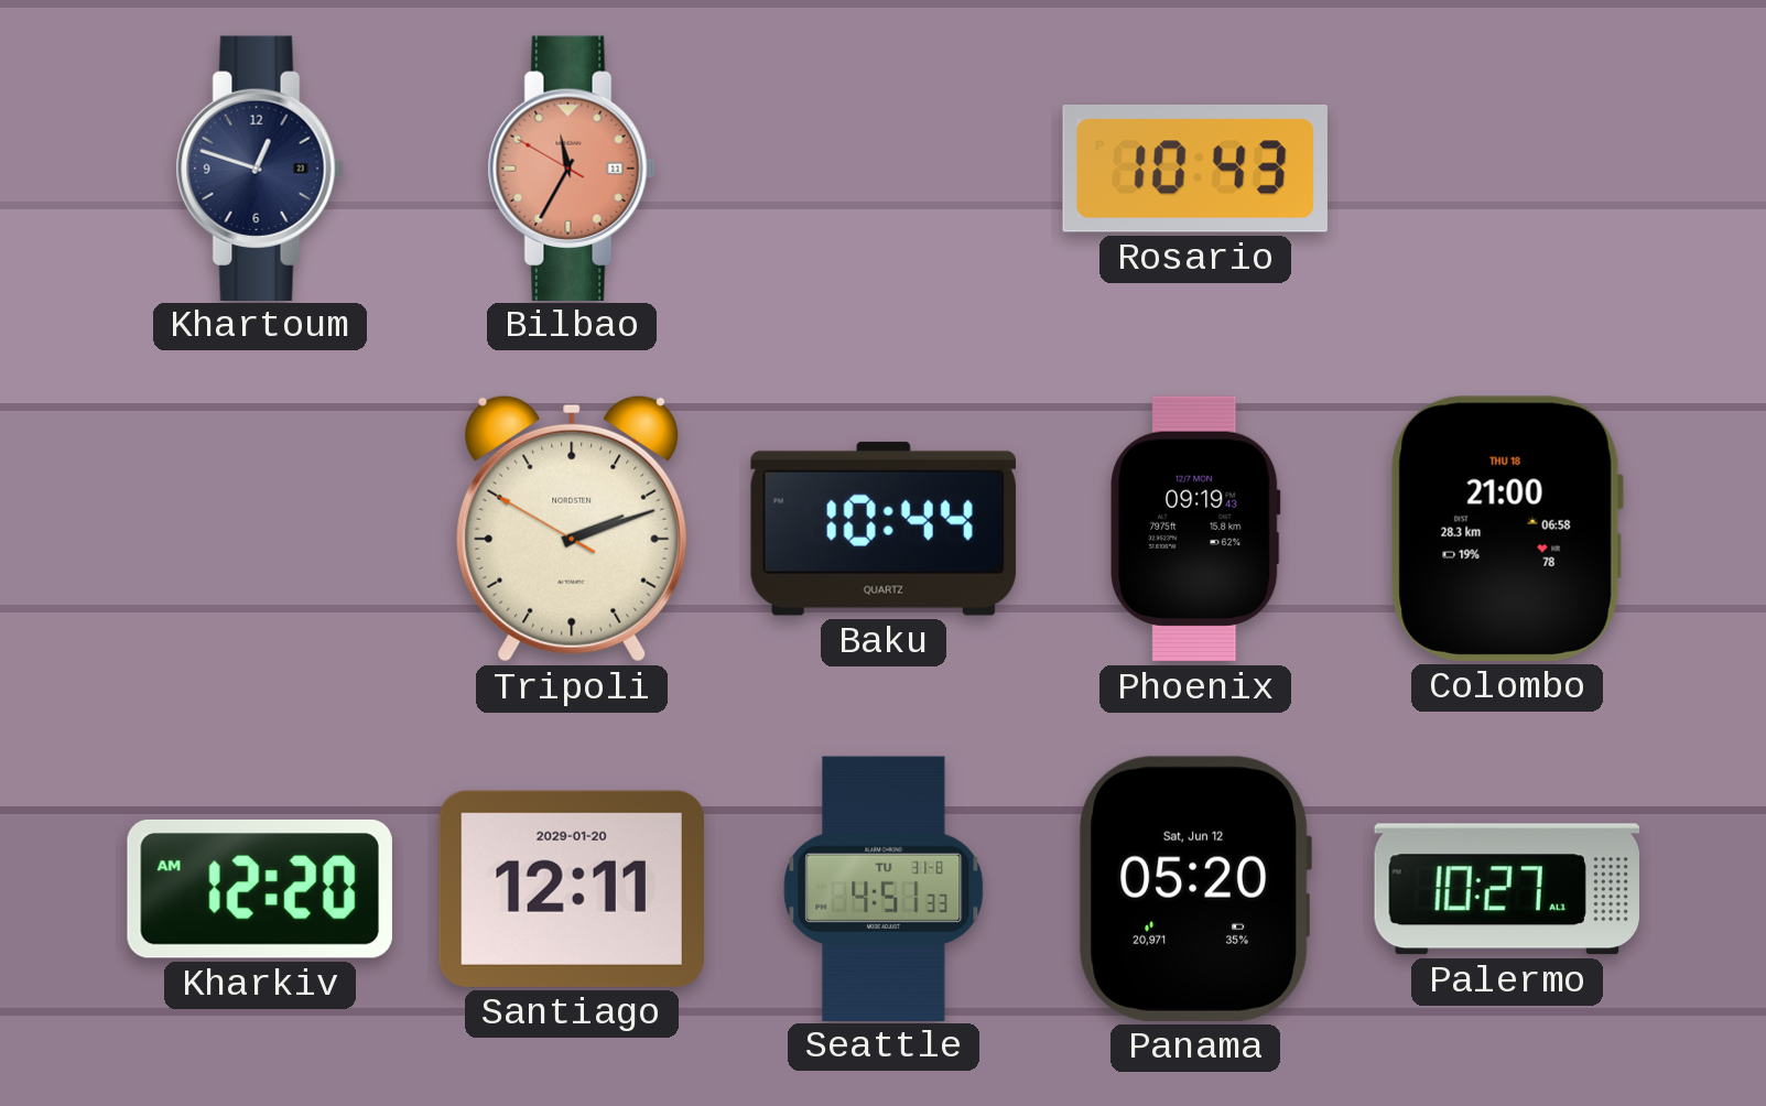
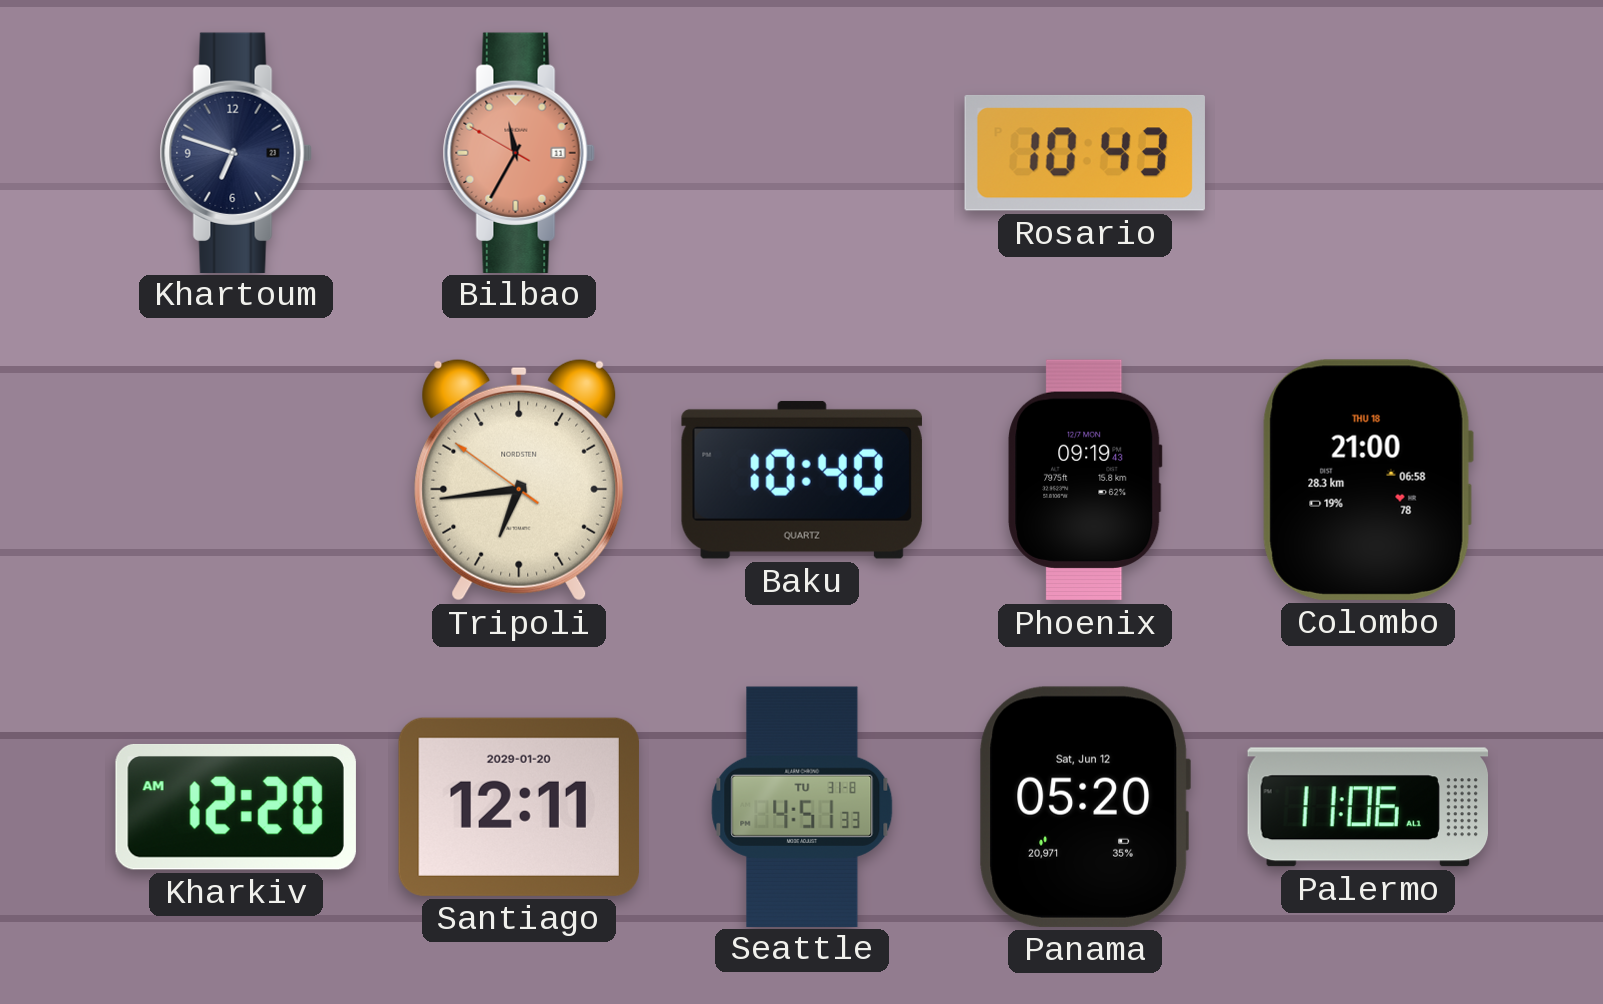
Khartoum: 12:48 -> 6:48
Tripoli: 2:11 -> 6:43
Baku: 10:44 -> 10:40
Palermo: 10:27 -> 11:06
